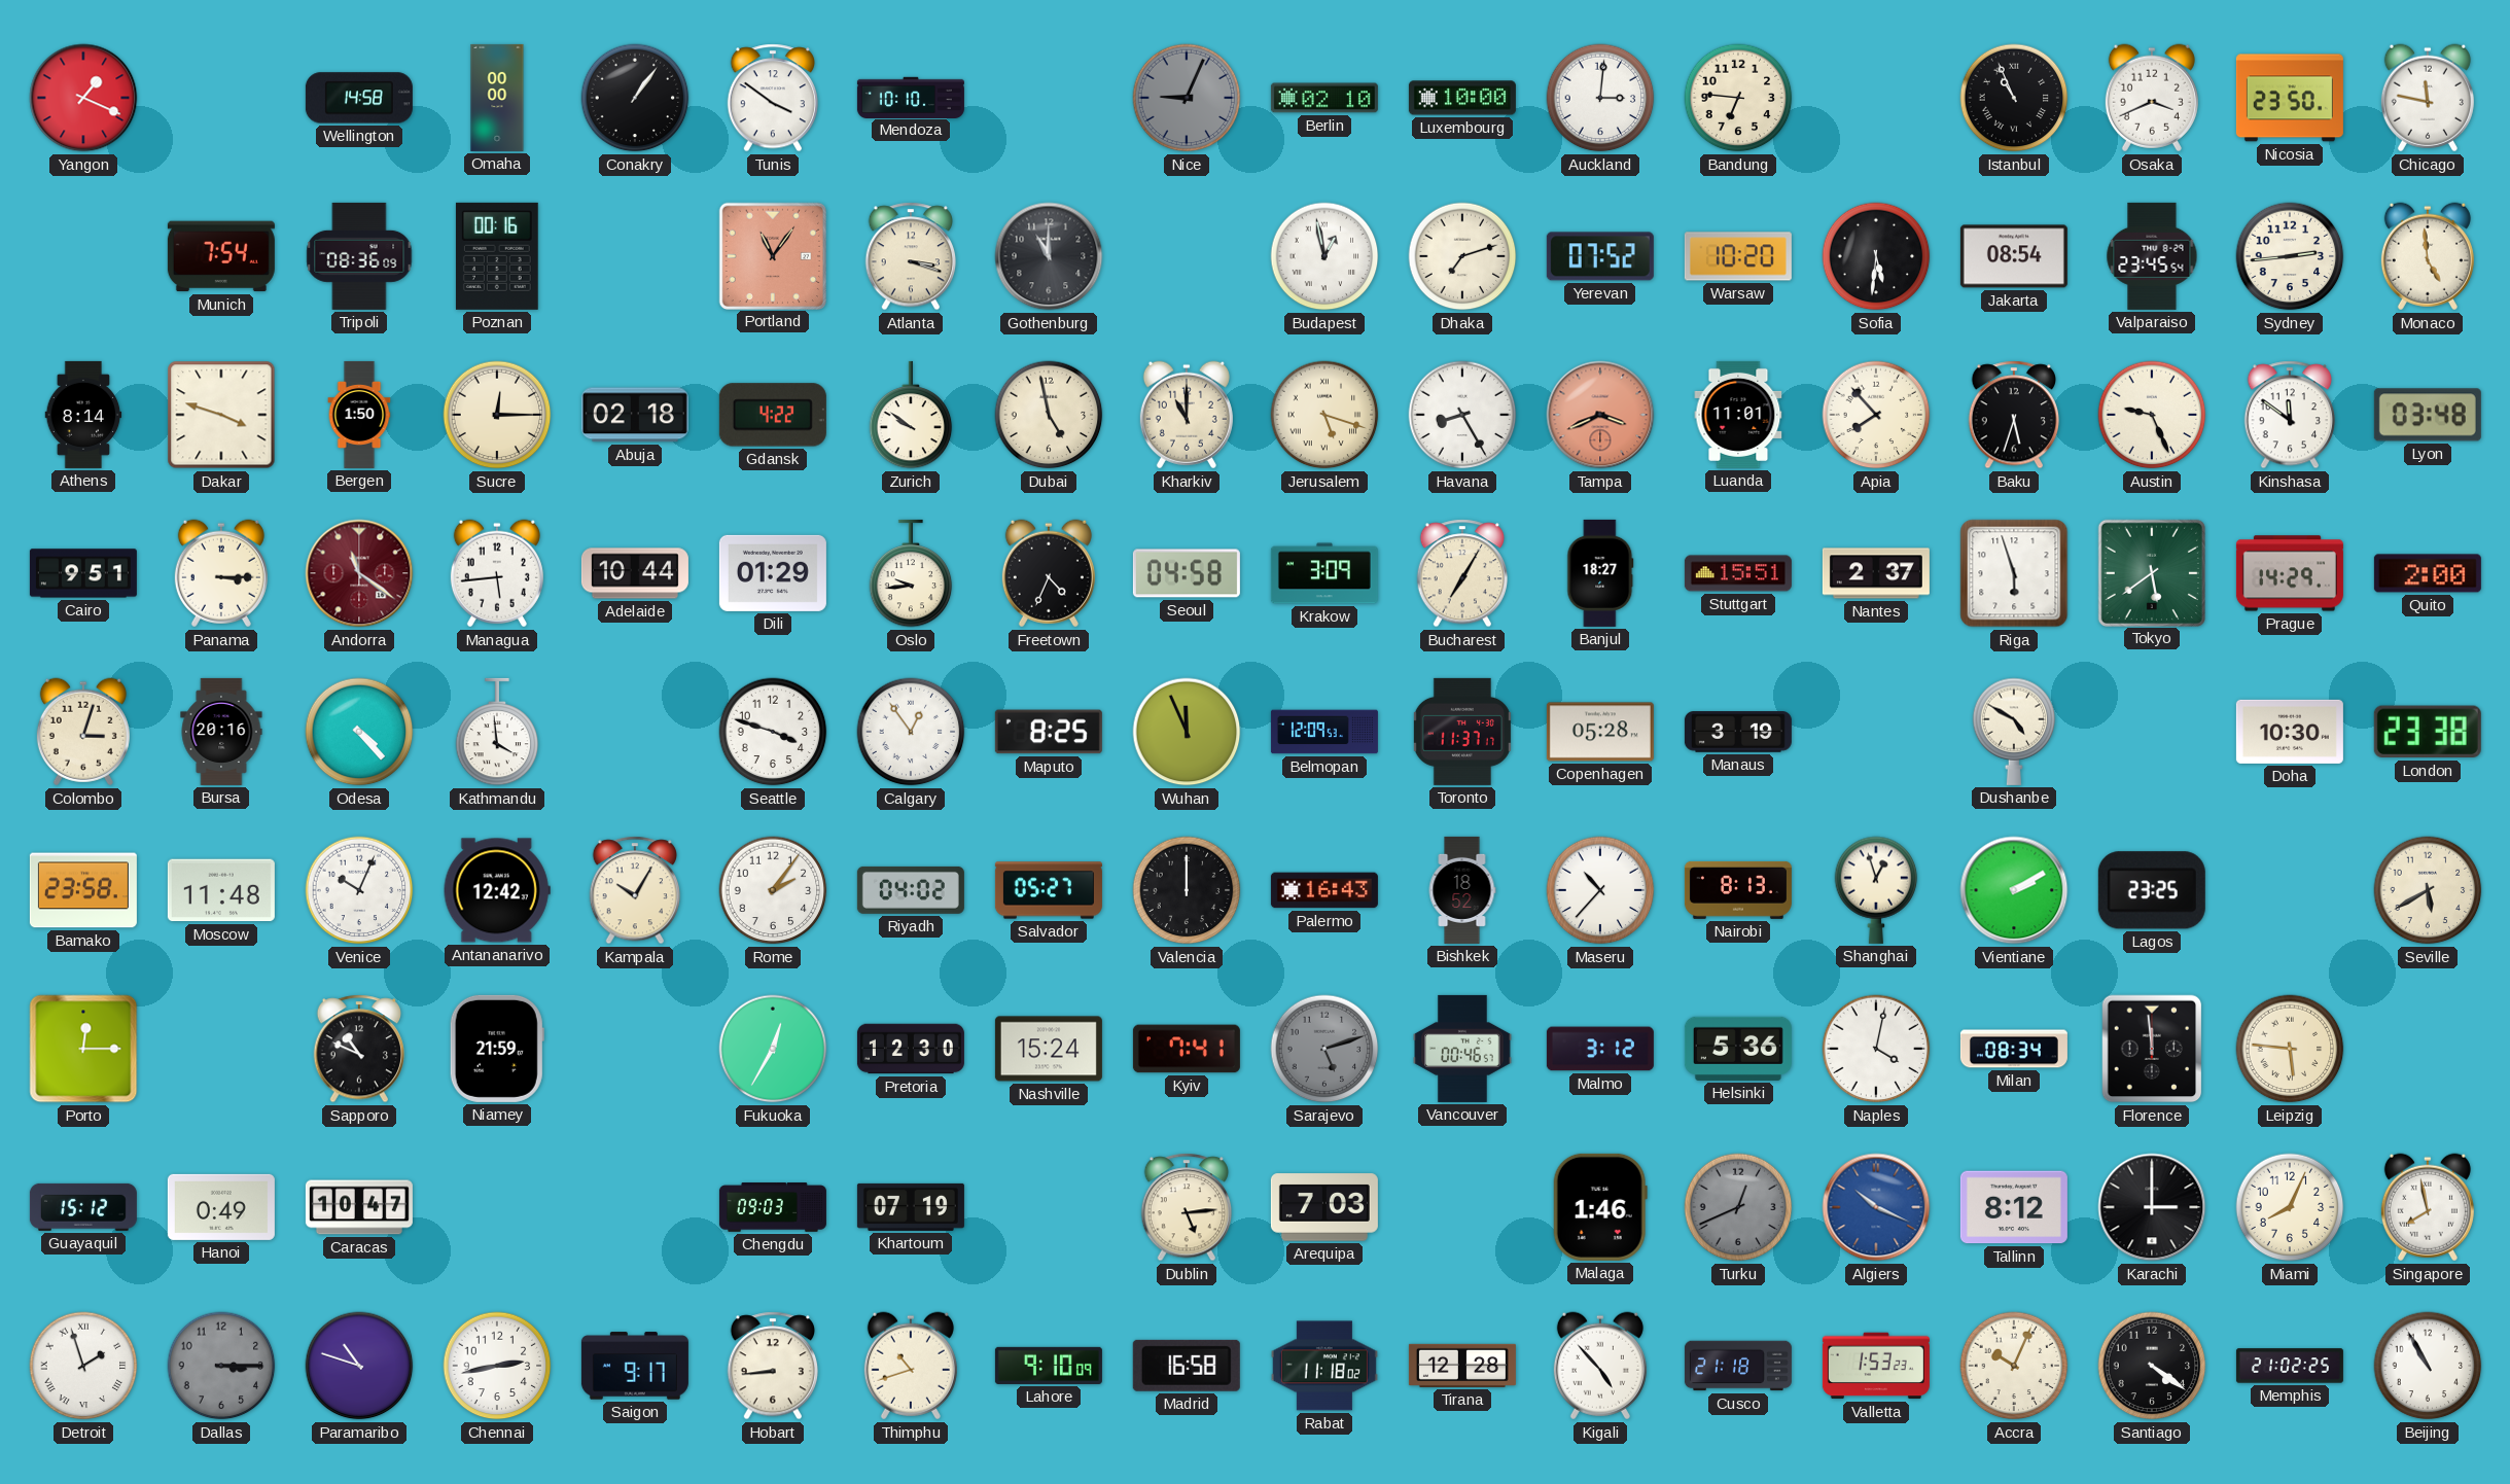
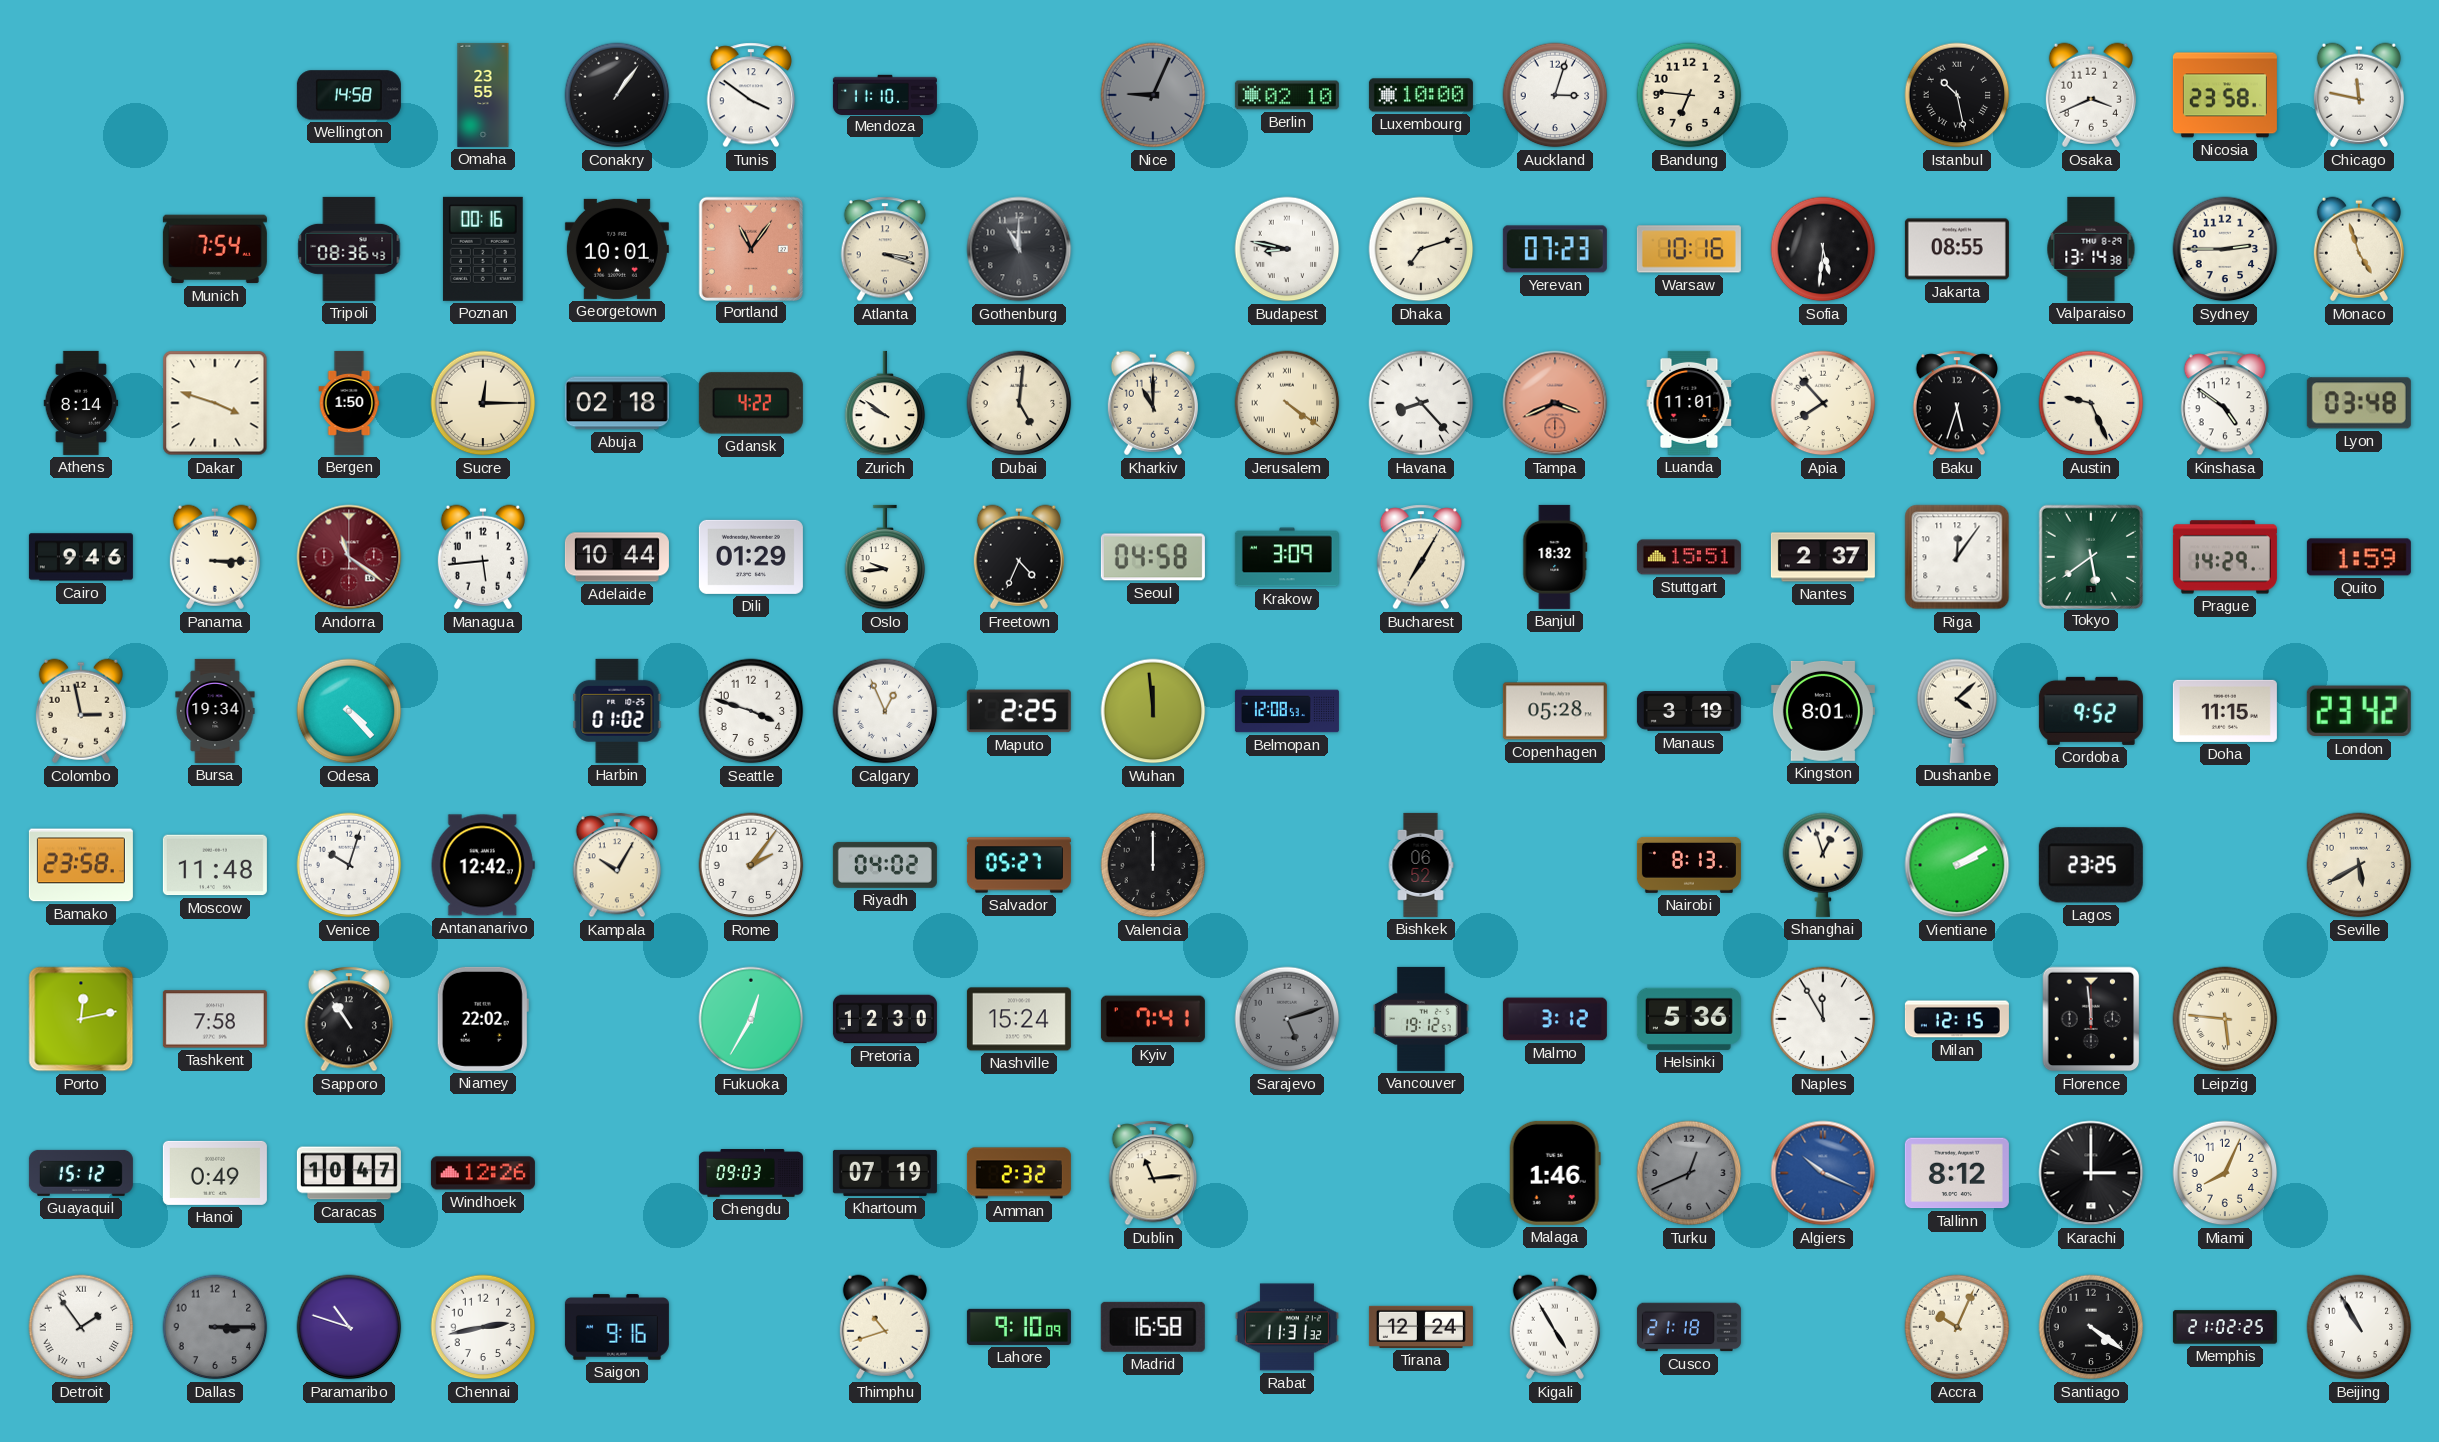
Yangon: 1:19 -> none
Omaha: 00:00 -> 23:55
Mendoza: 10:10 -> 11:10
Auckland: 3:01 -> 3:03
Istanbul: 10:56 -> 10:28
Nicosia: 23:50 -> 23:58
Tripoli: 08:36:09 -> 08:36:43
Georgetown: none -> 10:01
Budapest: 12:58 -> 8:47
Yerevan: 07:52 -> 07:23
Warsaw: 10:20 -> 10:16
Jakarta: 08:54 -> 08:55
Valparaiso: 23:45 -> 13:14
Sydney: 2:44 -> 2:45
Monaco: 4:59 -> 4:57
Dubai: 4:58 -> 5:01
Jerusalem: 5:18 -> 4:21
Havana: 8:25 -> 8:23
Kinshasa: 11:51 -> 4:51
Cairo: 9:51 -> 9:46
Banjul: 18:27 -> 18:32
Riga: 5:57 -> 12:06
Quito: 2:00 -> 1:59
Colombo: 3:03 -> 2:58
Bursa: 20:16 -> 19:34
Kathmandu: 3:59 -> none
Harbin: none -> 01:02
Calgary: 12:54 -> 12:56
Maputo: 8:25 -> 2:25
Wuhan: 11:56 -> 11:59
Belmopan: 12:09 -> 12:08
Toronto: 11:37 -> none
Kingston: none -> 8:01
Dushanbe: 4:50 -> 4:08
Cordoba: none -> 9:52
Doha: 10:30 -> 11:15
London: 23:38 -> 23:42
Venice: 10:04 -> 10:03
Palermo: 16:43 -> none
Bishkek: 18:52 -> 06:52
Maseru: 10:37 -> none
Porto: 12:15 -> 12:13
Tashkent: none -> 7:58
Sapporo: 10:49 -> 10:54
Niamey: 21:59 -> 22:02
Vancouver: 00:46 -> 19:12
Naples: 4:02 -> 11:55
Milan: 08:34 -> 12:15
Windhoek: none -> 12:26
Amman: none -> 2:32
Dublin: 5:14 -> 11:14
Arequipa: 7:03 -> none
Singapore: 7:58 -> none
Detroit: 1:57 -> 1:54
Saigon: 9:17 -> 9:16
Hobart: 8:44 -> none
Rabat: 11:18 -> 11:31
Tirana: 12:28 -> 12:24
Kigali: 4:53 -> 4:55
Valletta: 1:53 -> none
